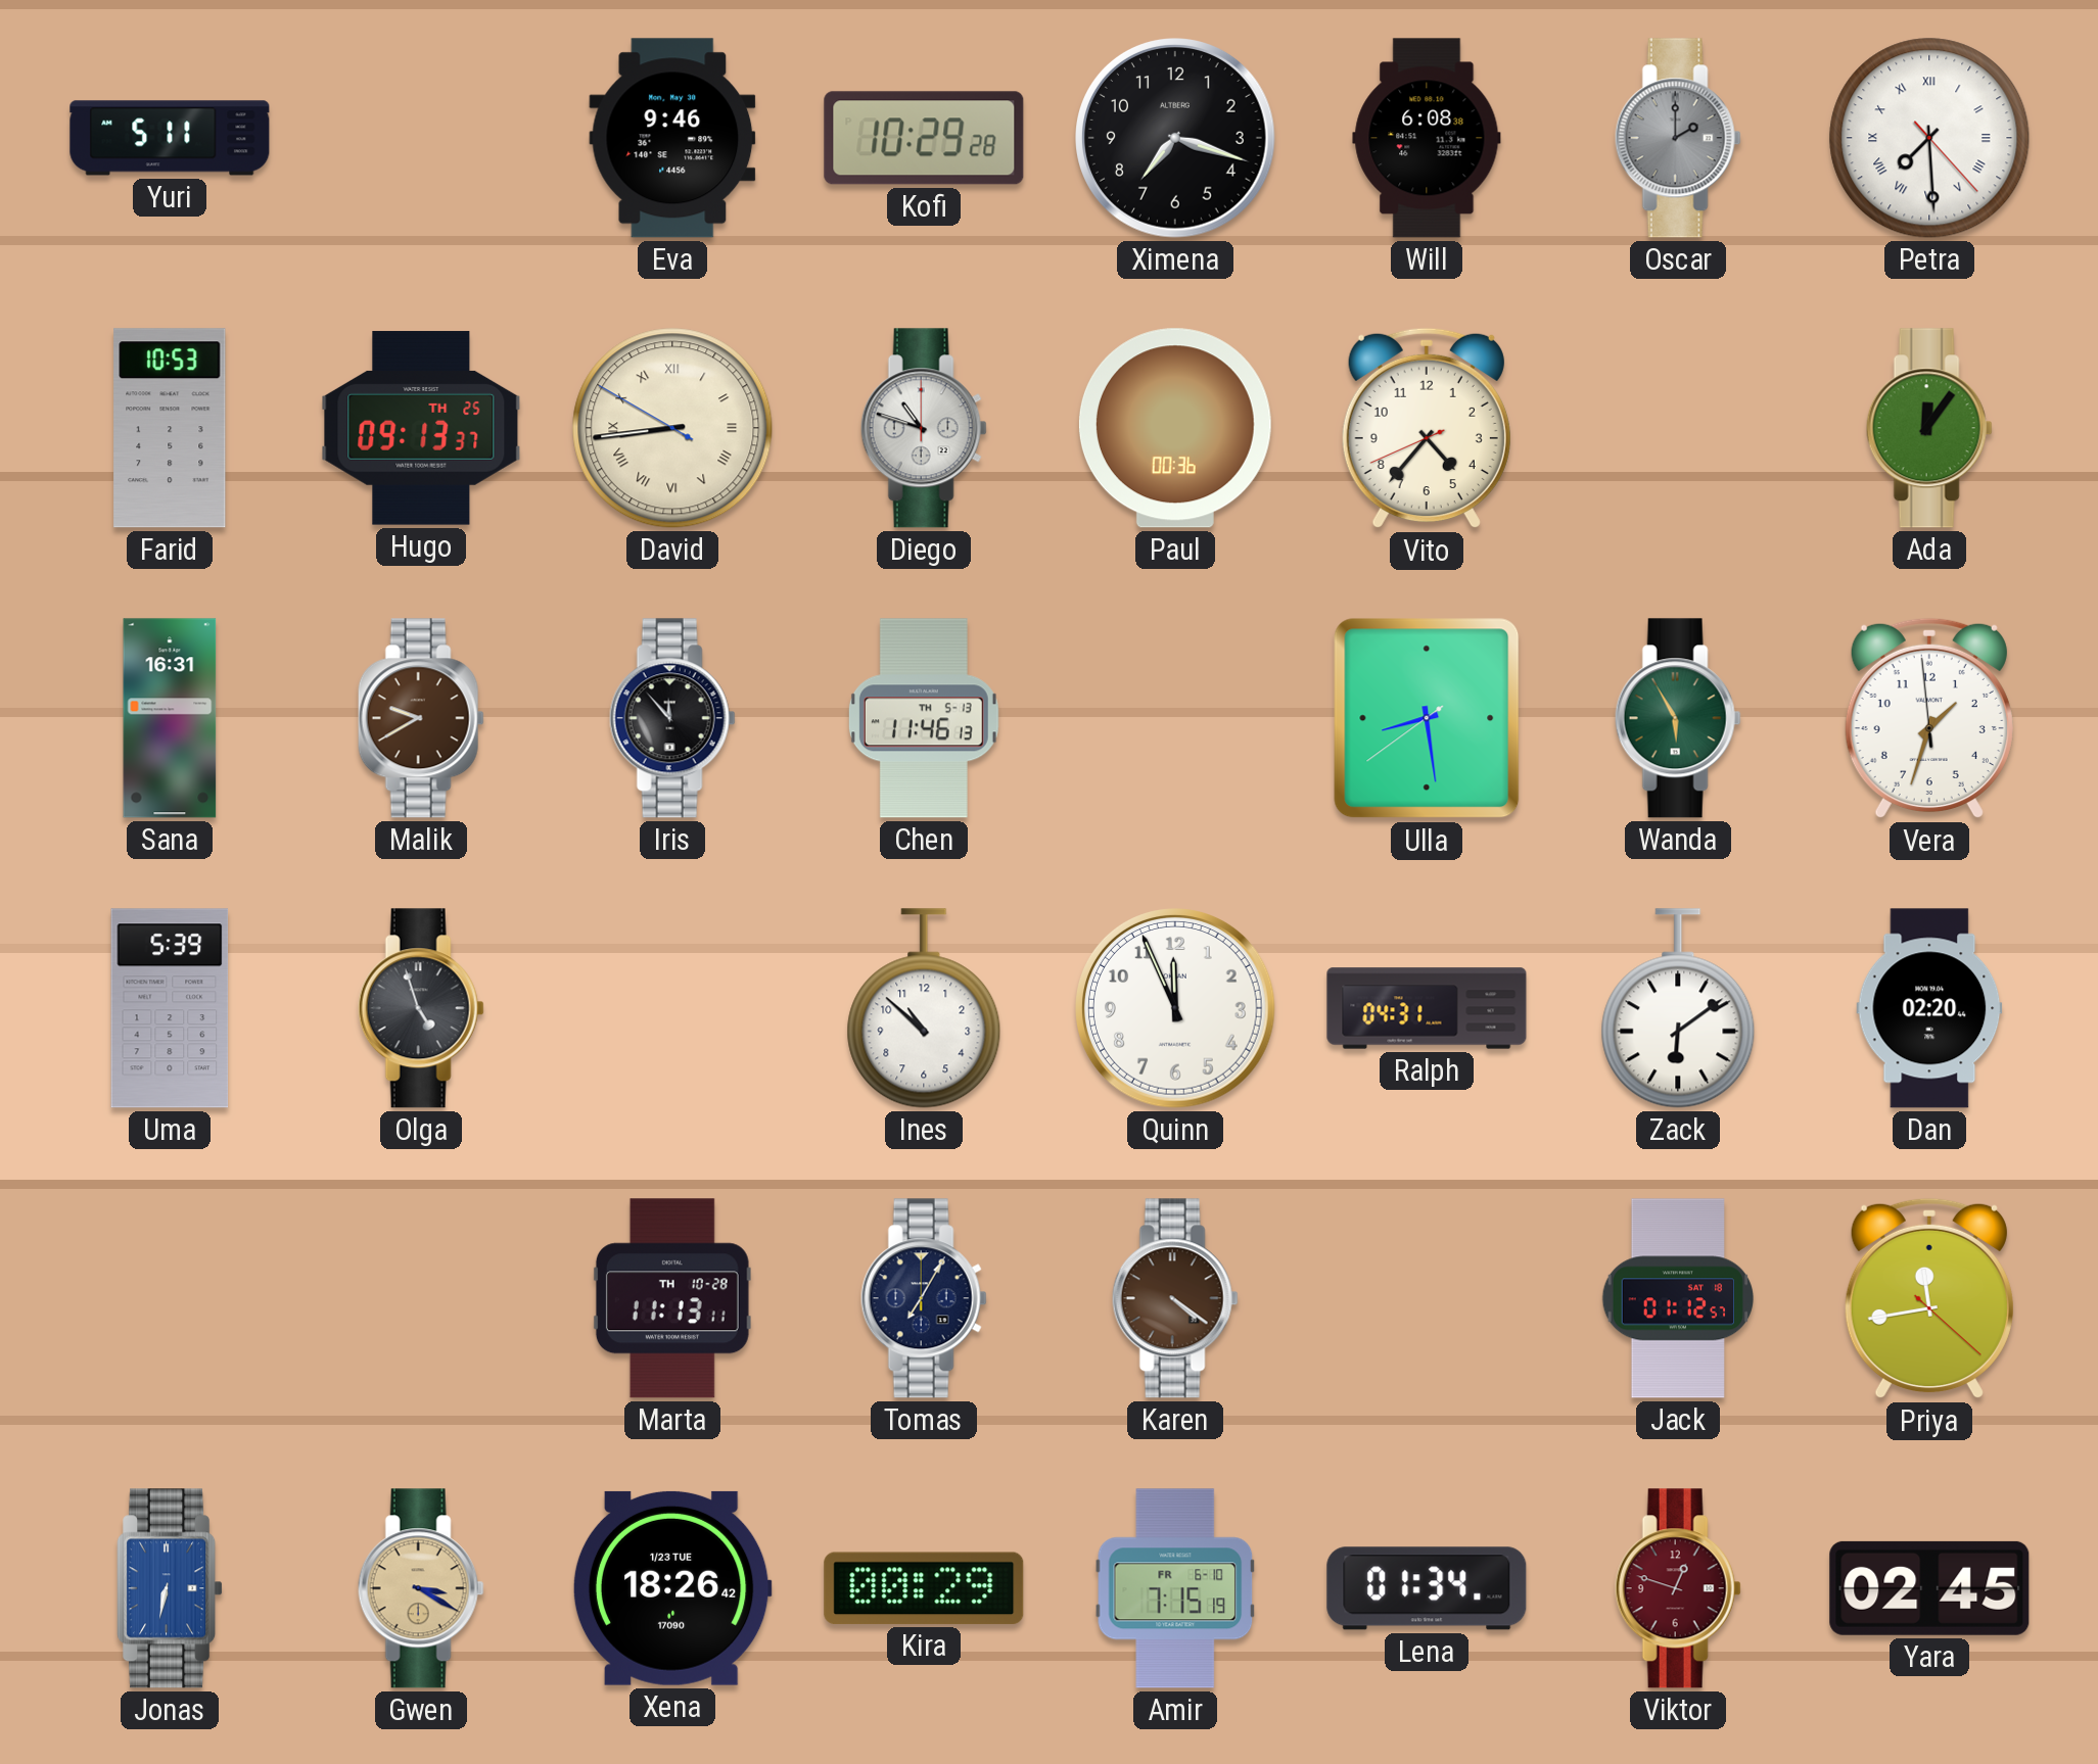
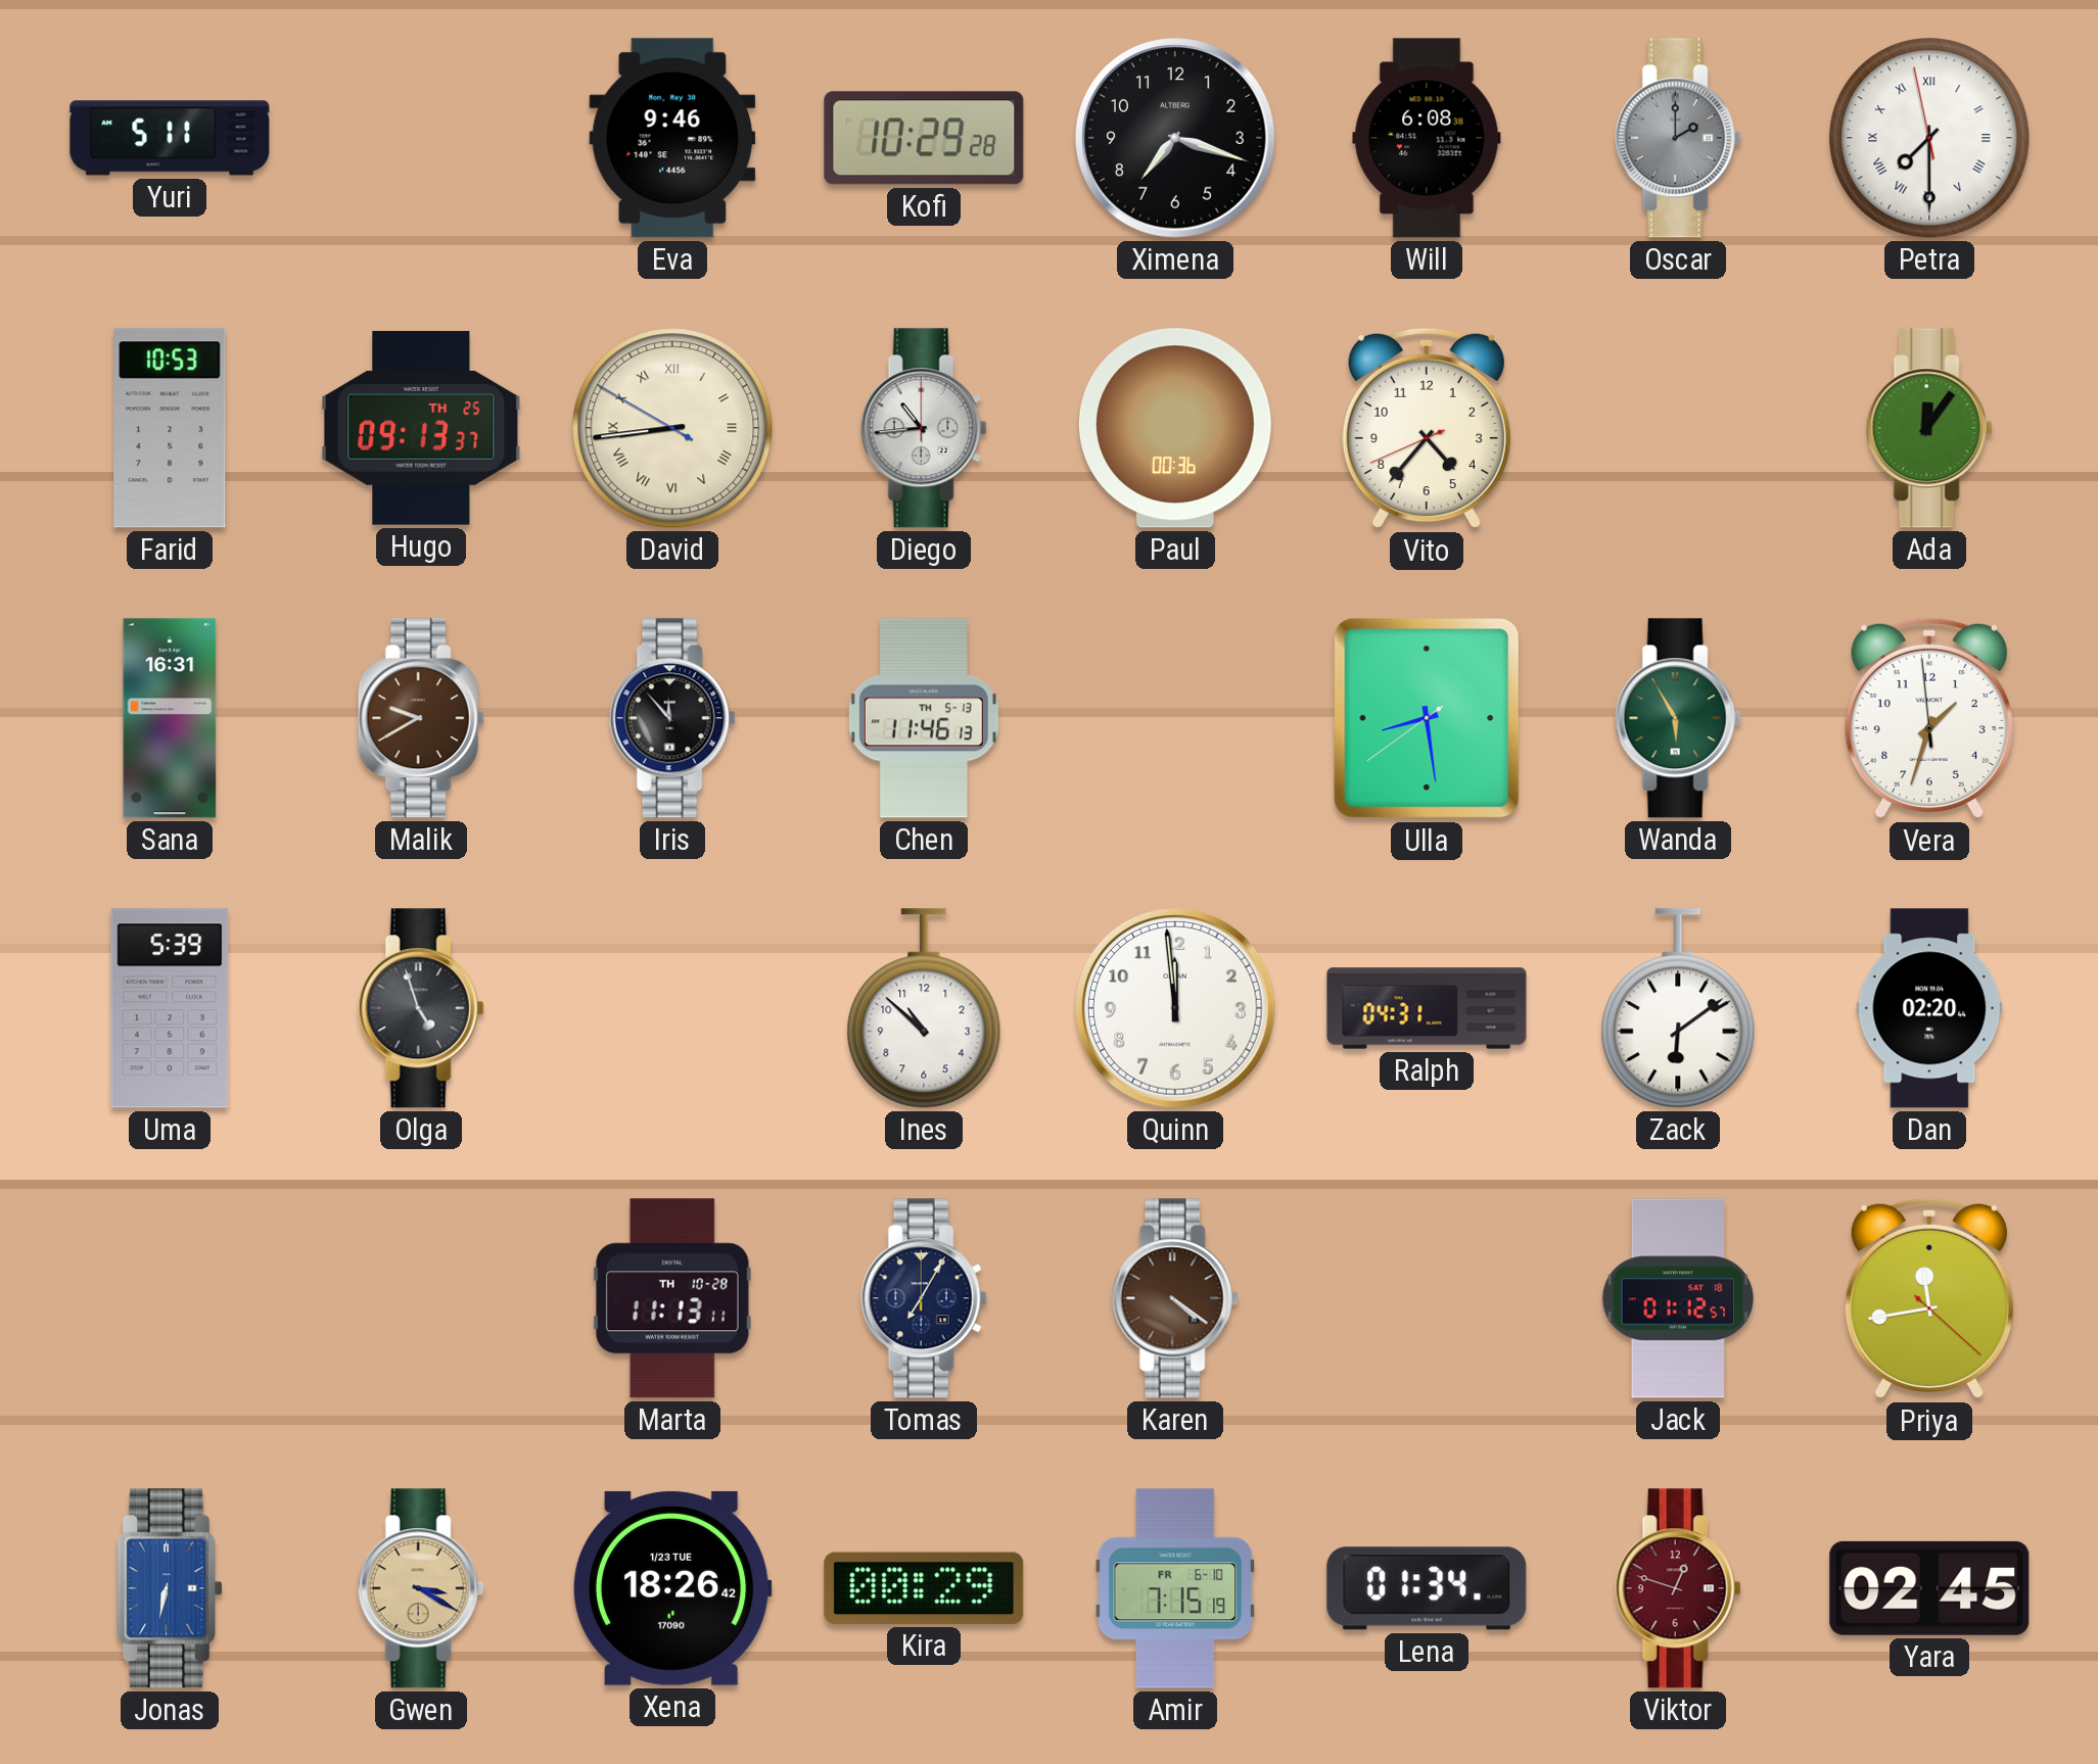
Petra: 7:29:23 -> 7:29:58
Diego: 10:48 -> 10:44
Quinn: 11:56 -> 11:59
